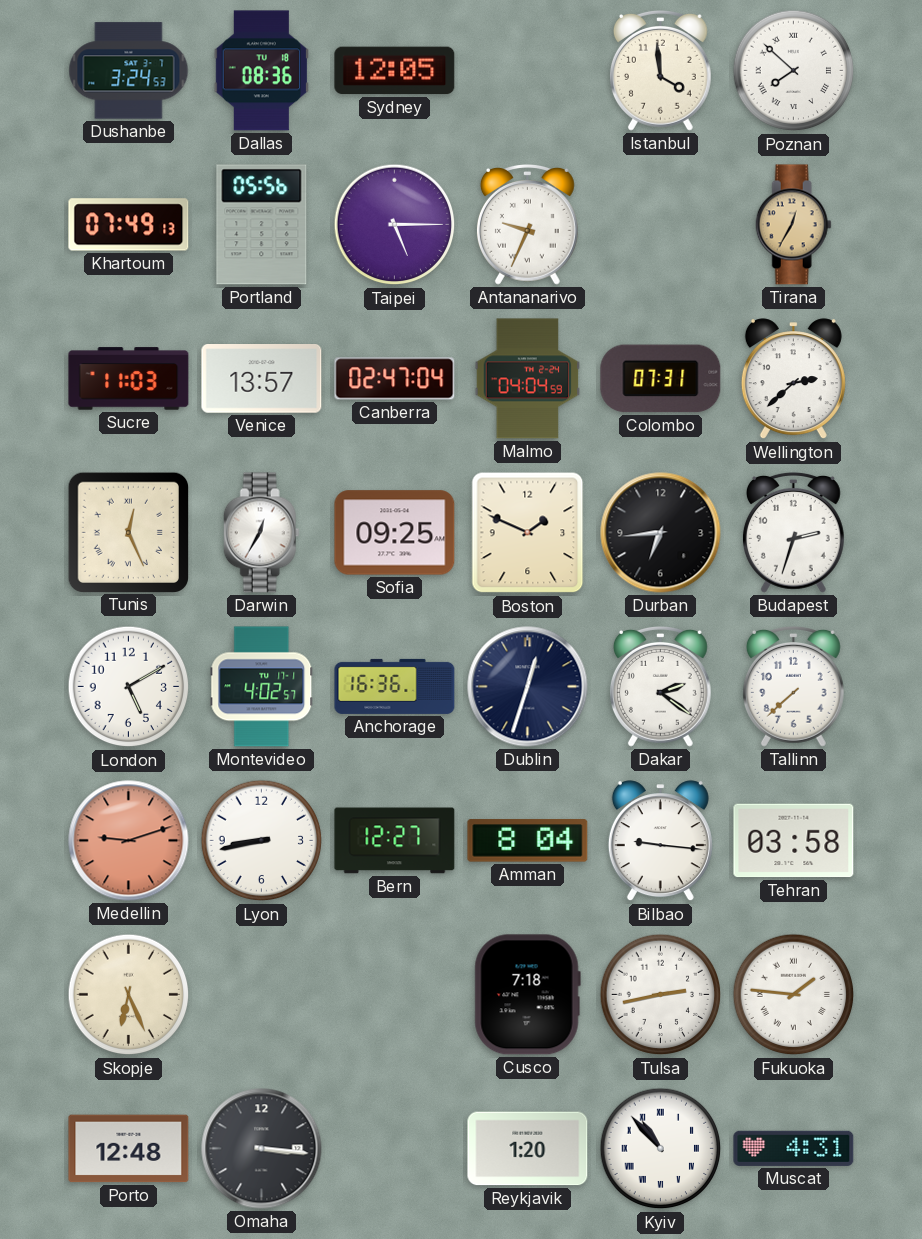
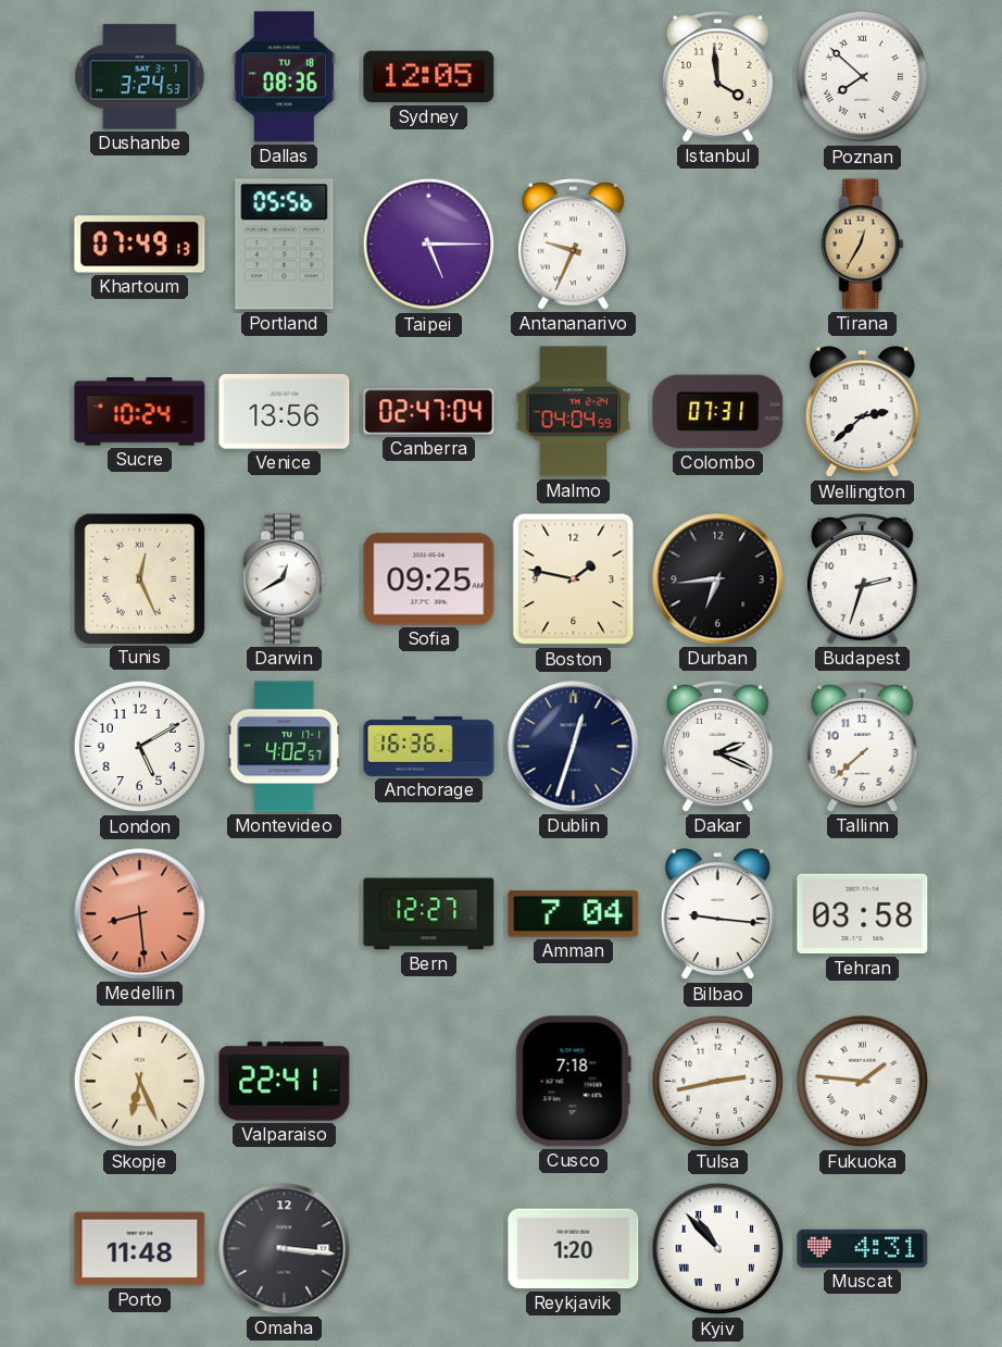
Sucre: 11:03 -> 10:24
Venice: 13:57 -> 13:56
Darwin: 12:35 -> 12:40
Boston: 1:49 -> 1:47
Dakar: 2:21 -> 2:19
Medellin: 9:12 -> 8:29
Lyon: 8:43 -> none
Amman: 8:04 -> 7:04
Valparaiso: none -> 22:41
Porto: 12:48 -> 11:48
